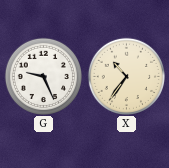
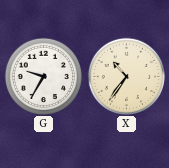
G: 9:26 -> 9:35
